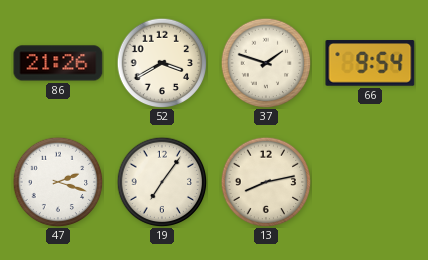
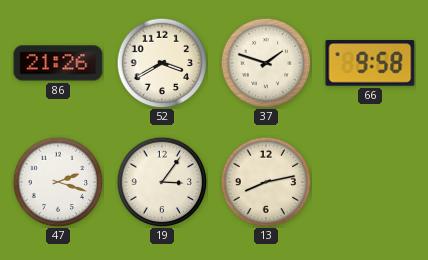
66: 9:54 -> 9:58
19: 7:06 -> 3:06
